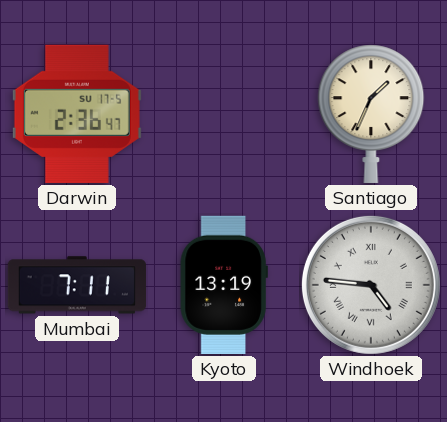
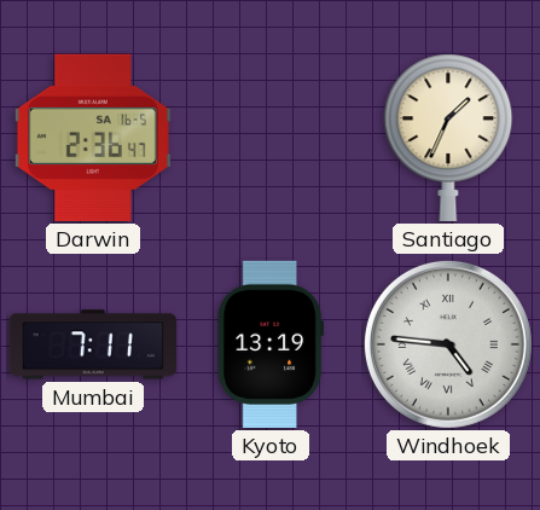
Darwin date: SU 17-5 -> SA 16-5
